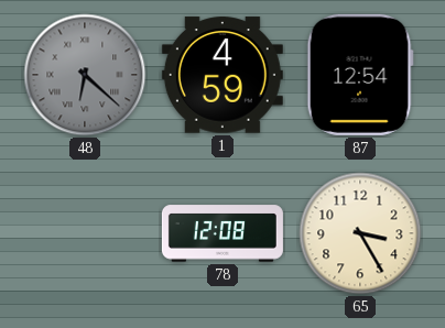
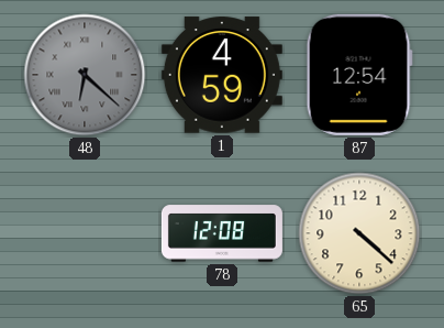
65: 3:25 -> 4:22
